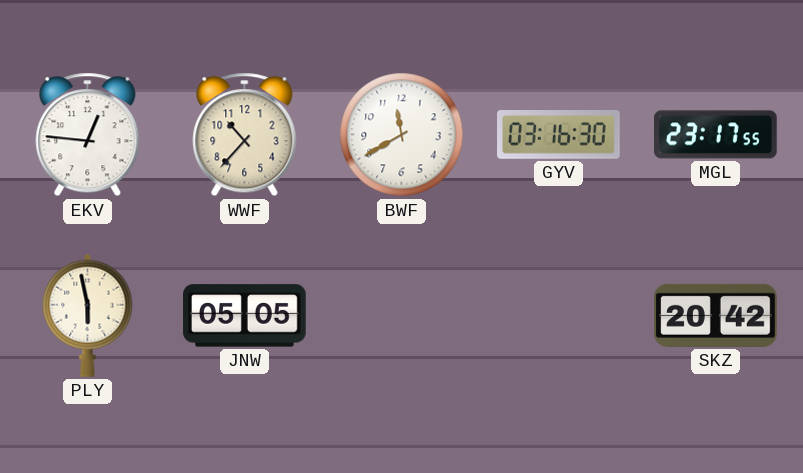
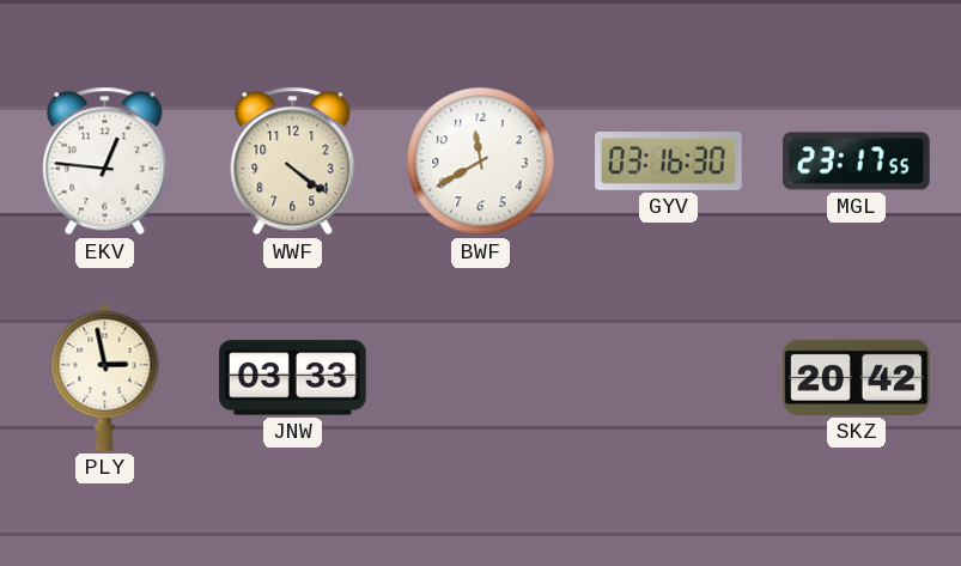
WWF: 10:37 -> 4:21
PLY: 5:58 -> 2:58
JNW: 05:05 -> 03:33
